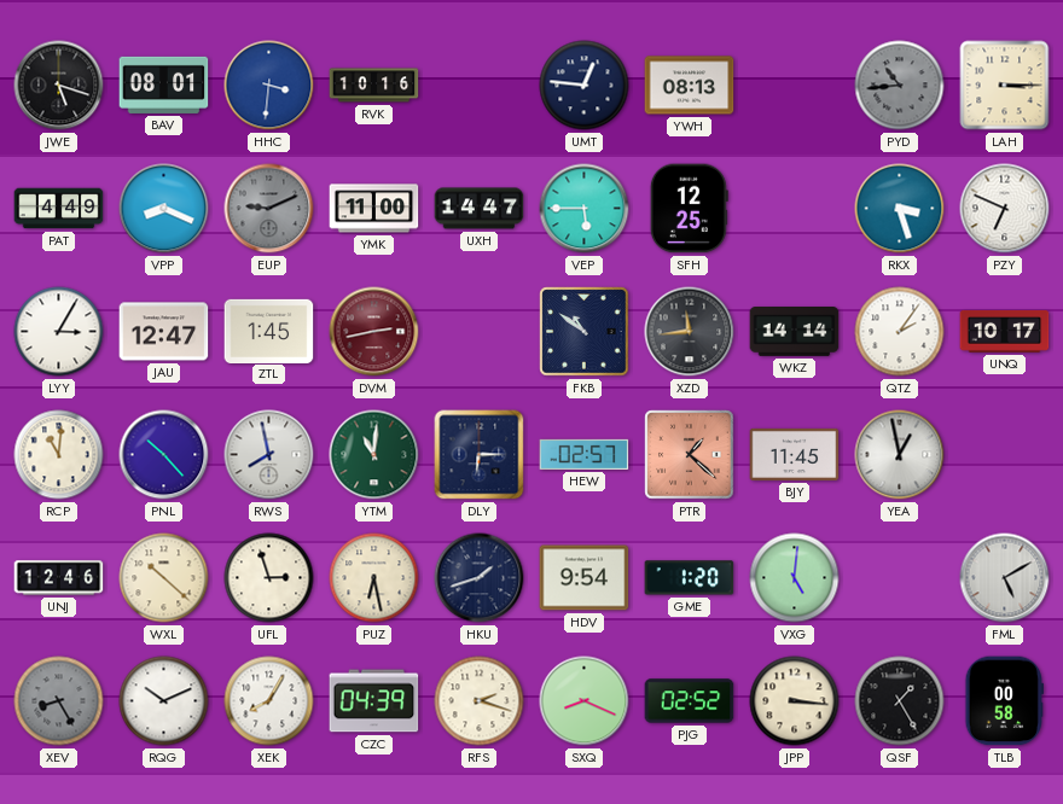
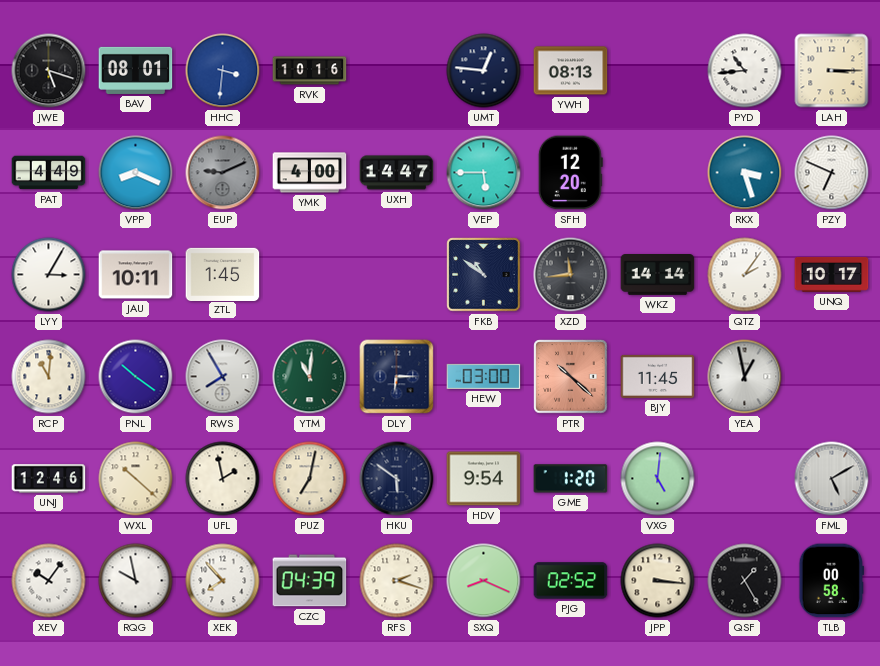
PYD dial: grey -> white
YMK: 11:00 -> 4:00
SFH: 12:25 -> 12:20
JAU: 12:47 -> 10:11
DVM: 2:43 -> none
PNL: 10:23 -> 10:21
RWS: 7:58 -> 7:55
HEW: 02:57 -> 03:00
PTR: 1:22 -> 10:22
UFL: 2:57 -> 1:58
PUZ: 6:28 -> 7:02
HKU: 1:42 -> 5:51
XEV: 8:25 -> 10:06
XEV dial: grey -> white
RQG: 10:11 -> 9:58
XEK: 8:05 -> 7:53
